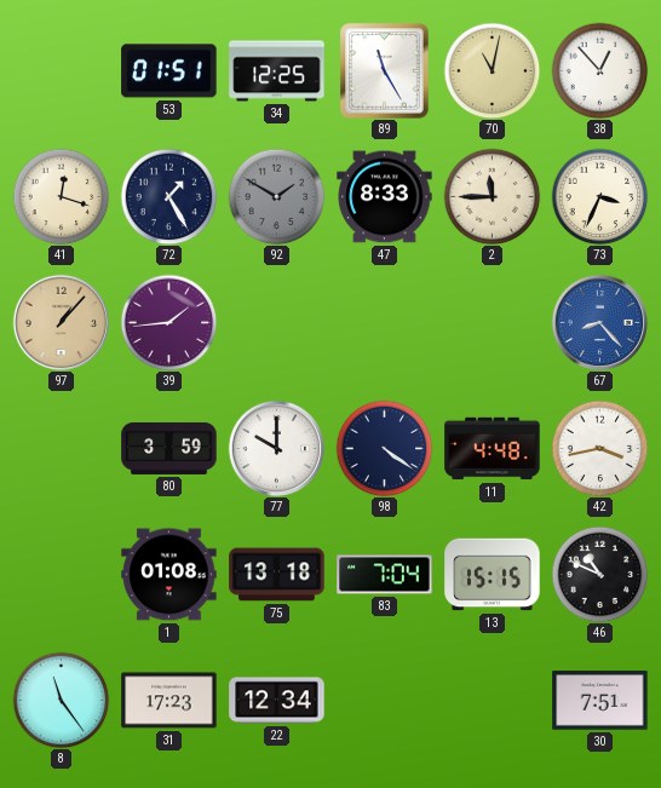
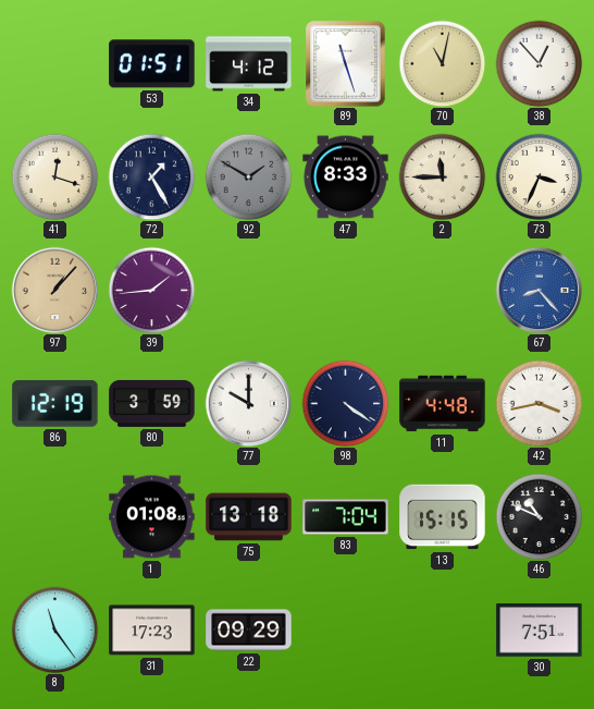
34: 12:25 -> 4:12
89: 11:25 -> 11:27
86: none -> 12:19
22: 12:34 -> 09:29
